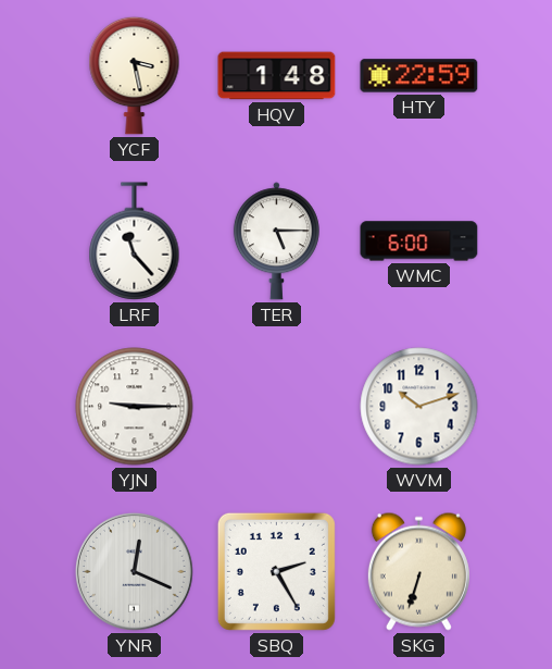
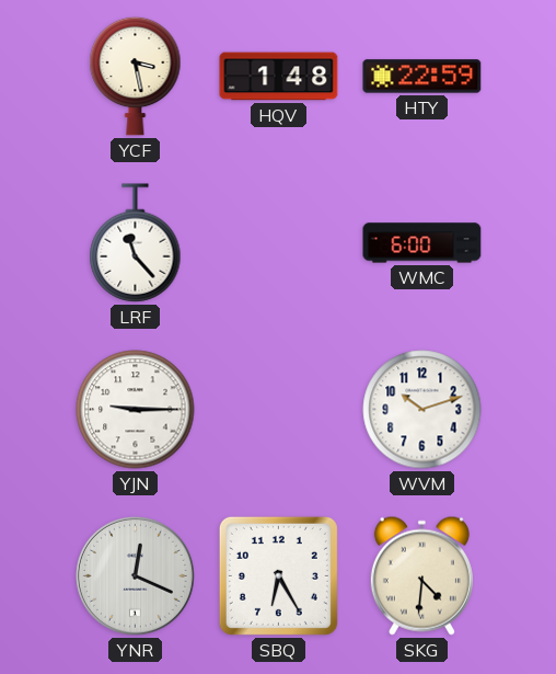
TER: 5:15 -> none
SBQ: 2:25 -> 6:25
SKG: 6:33 -> 4:31
